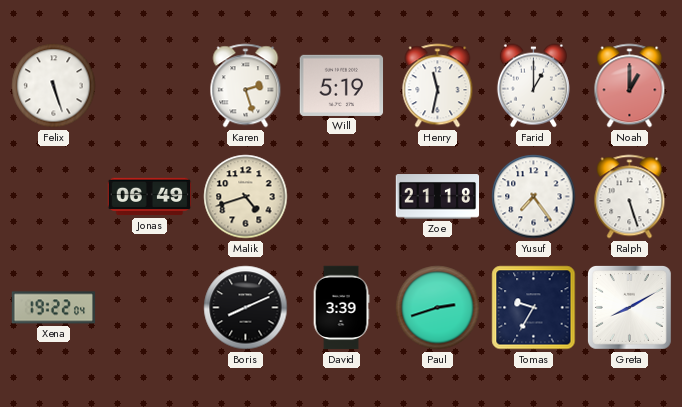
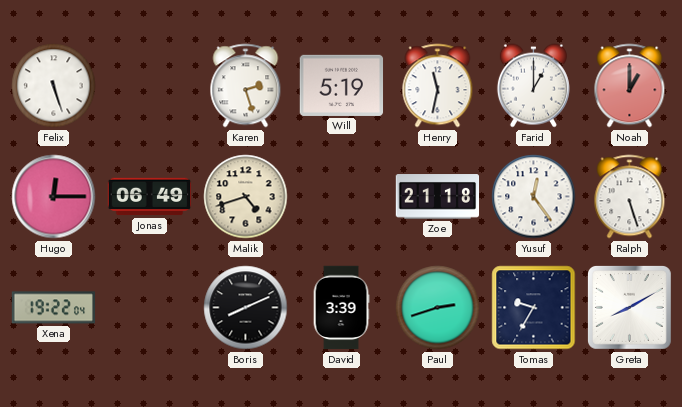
Hugo: none -> 12:15
Yusuf: 7:24 -> 12:24
